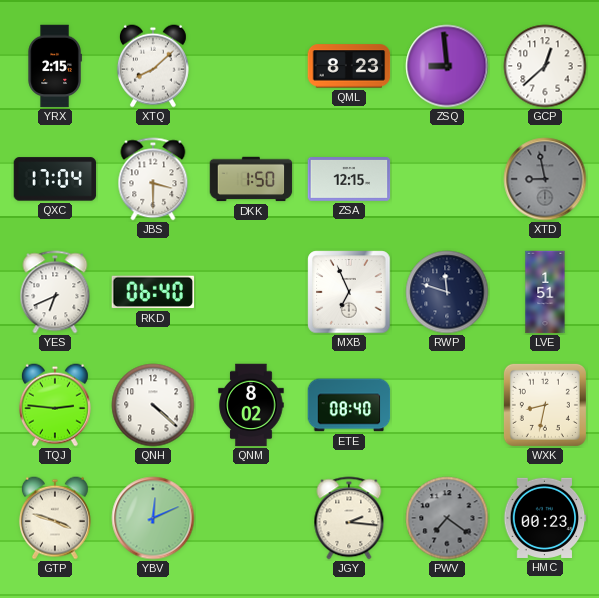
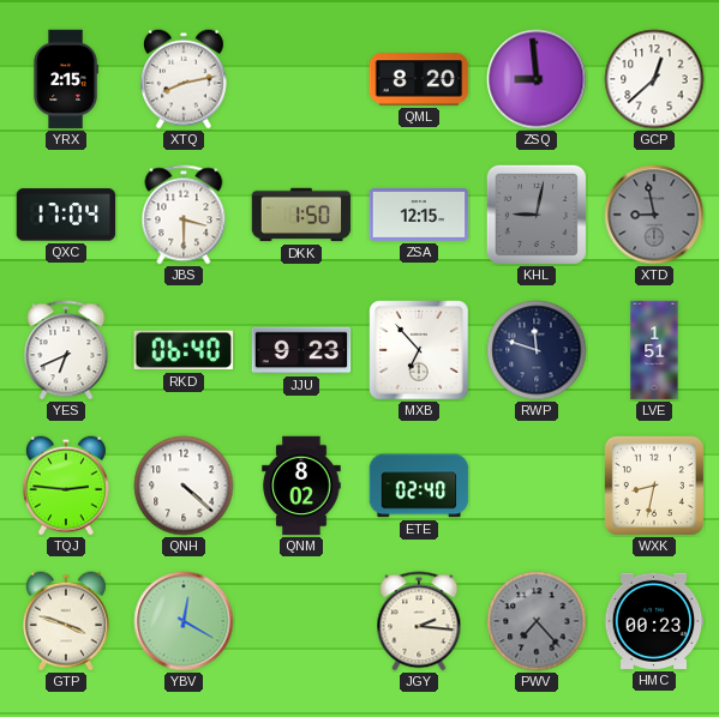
XTQ: 8:08 -> 8:13
QML: 8:23 -> 8:20
KHL: none -> 9:02
JJU: none -> 9:23
MXB: 6:56 -> 6:53
ETE: 08:40 -> 02:40
YBV: 12:11 -> 12:20
PWV: 7:21 -> 7:23
